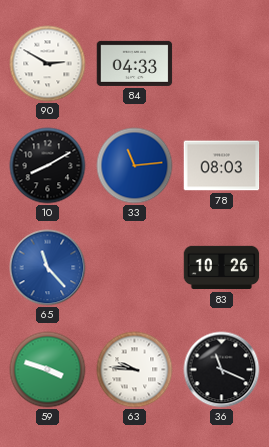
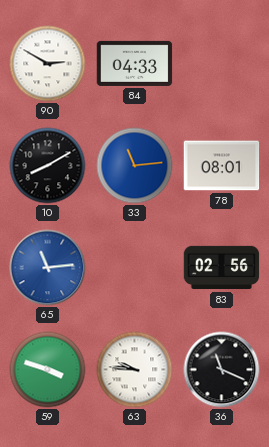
78: 08:03 -> 08:01
65: 11:23 -> 11:14
83: 10:26 -> 02:56
